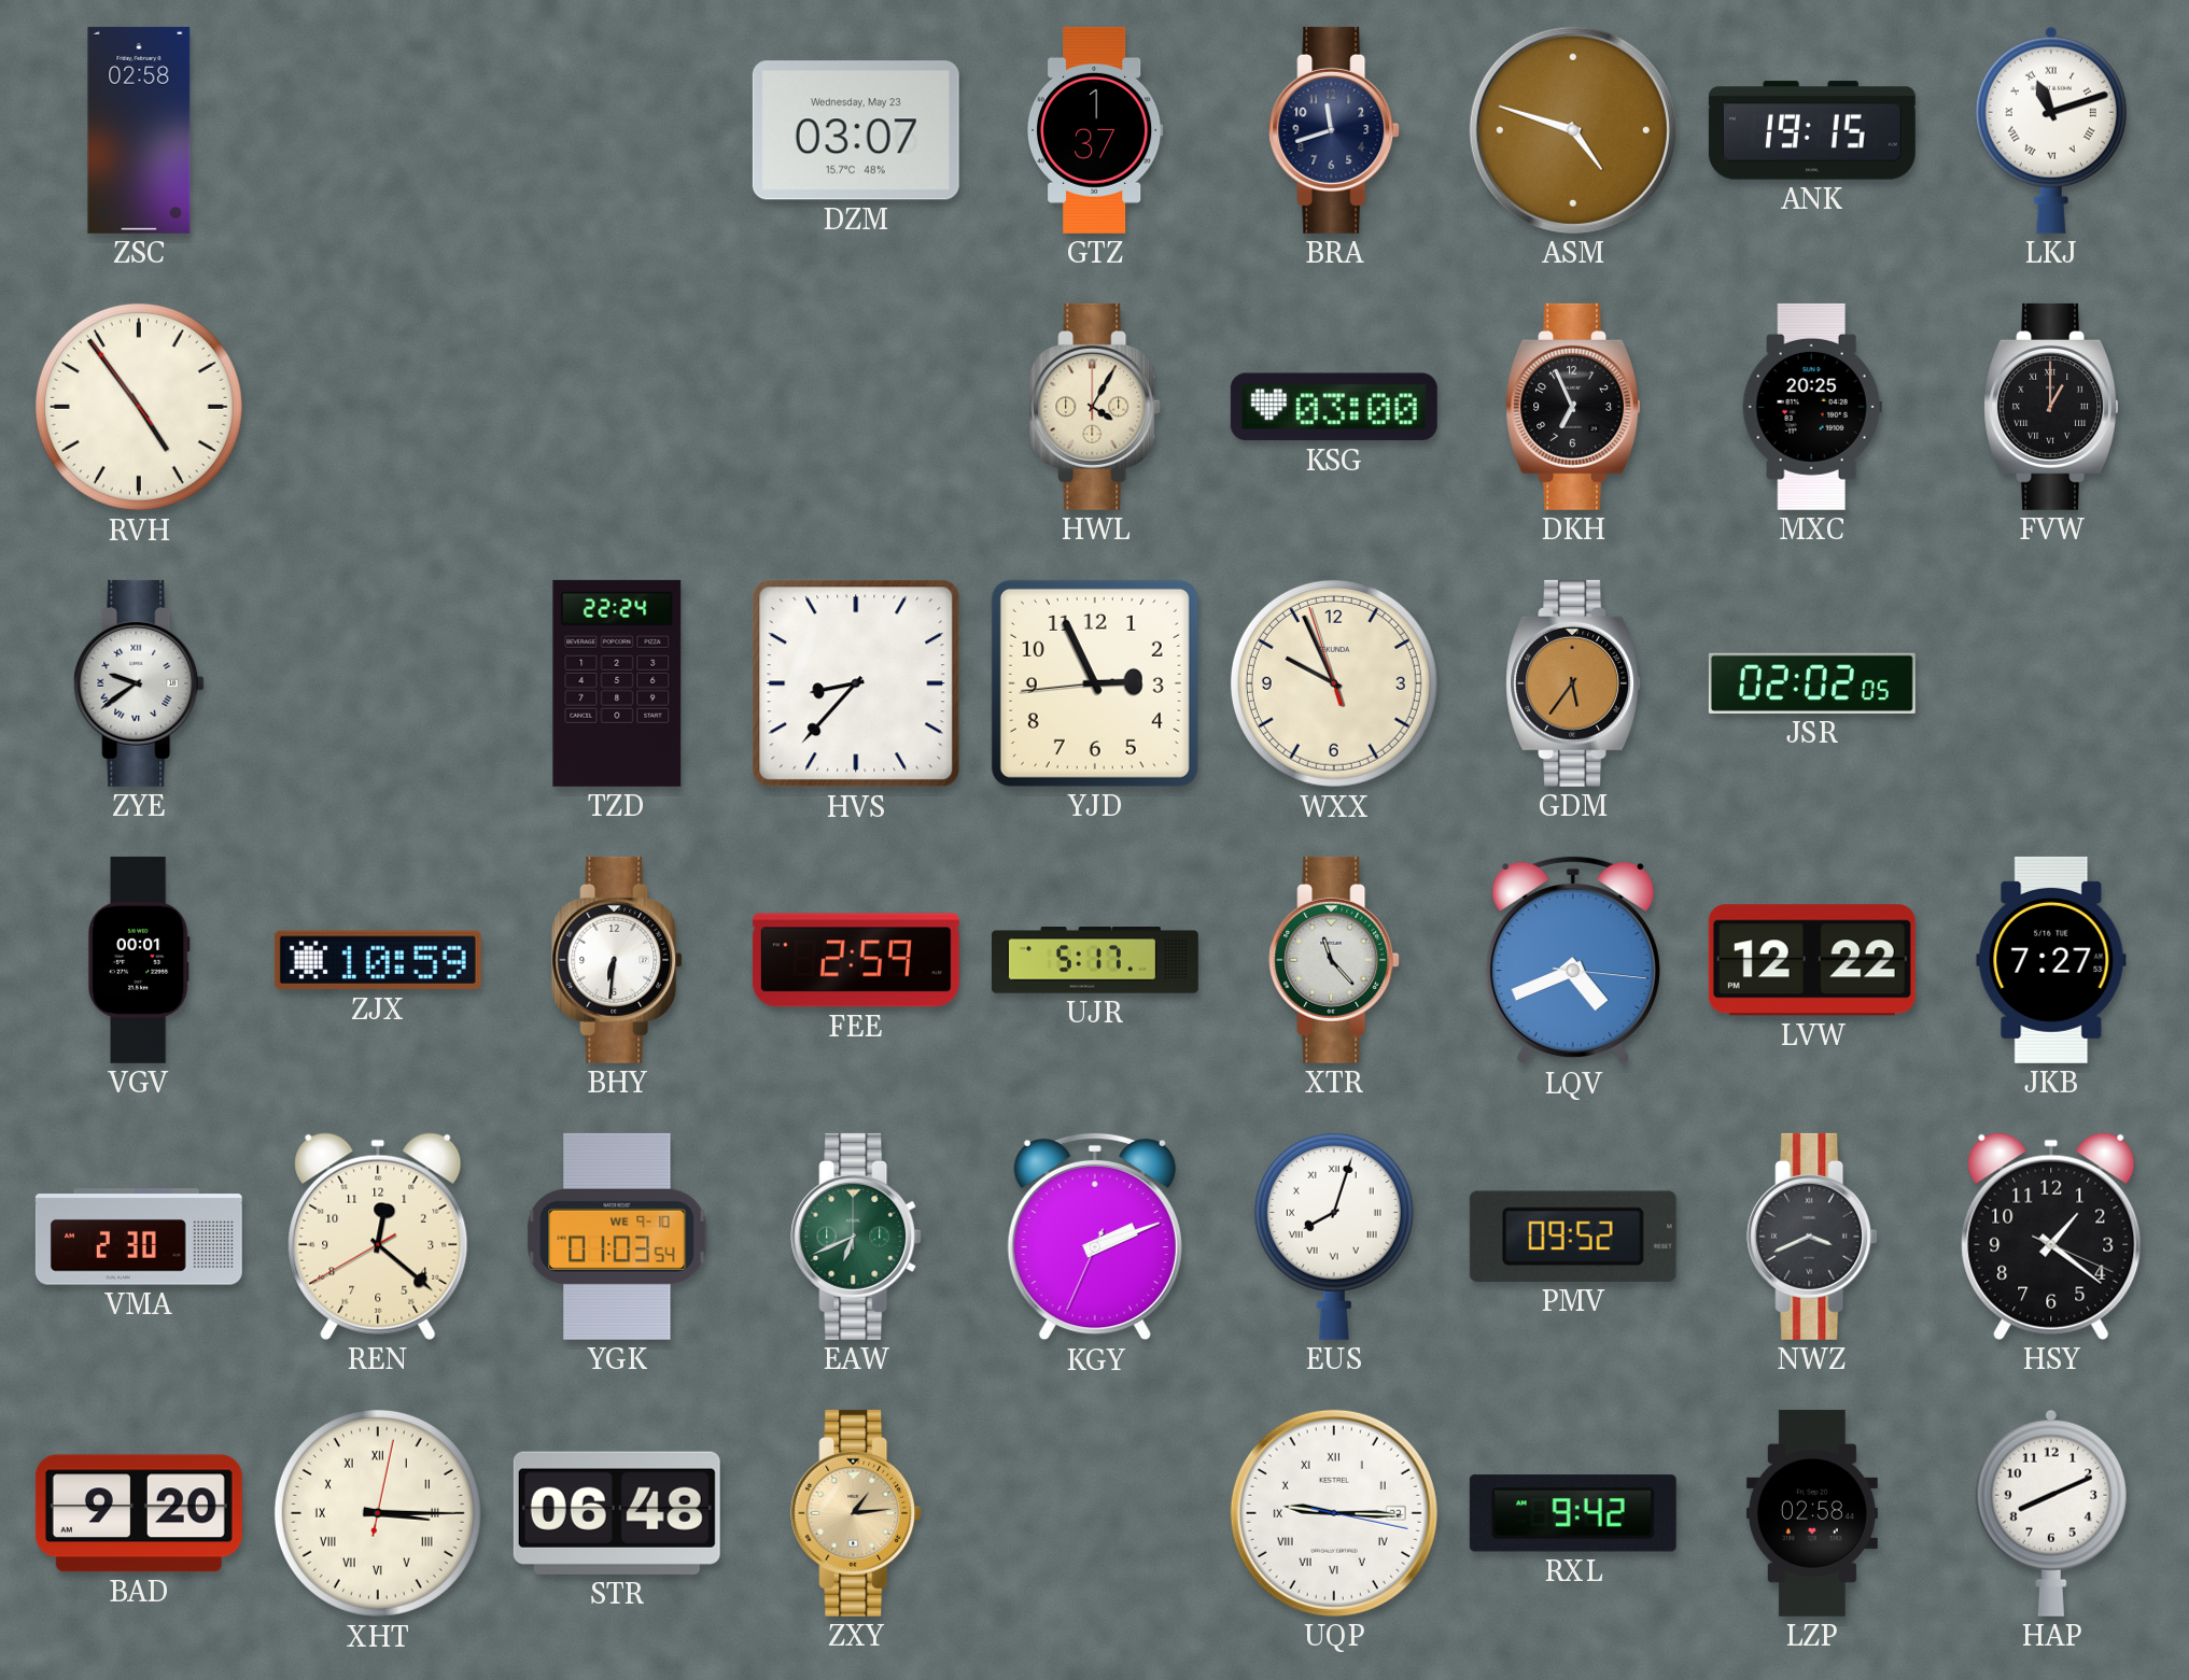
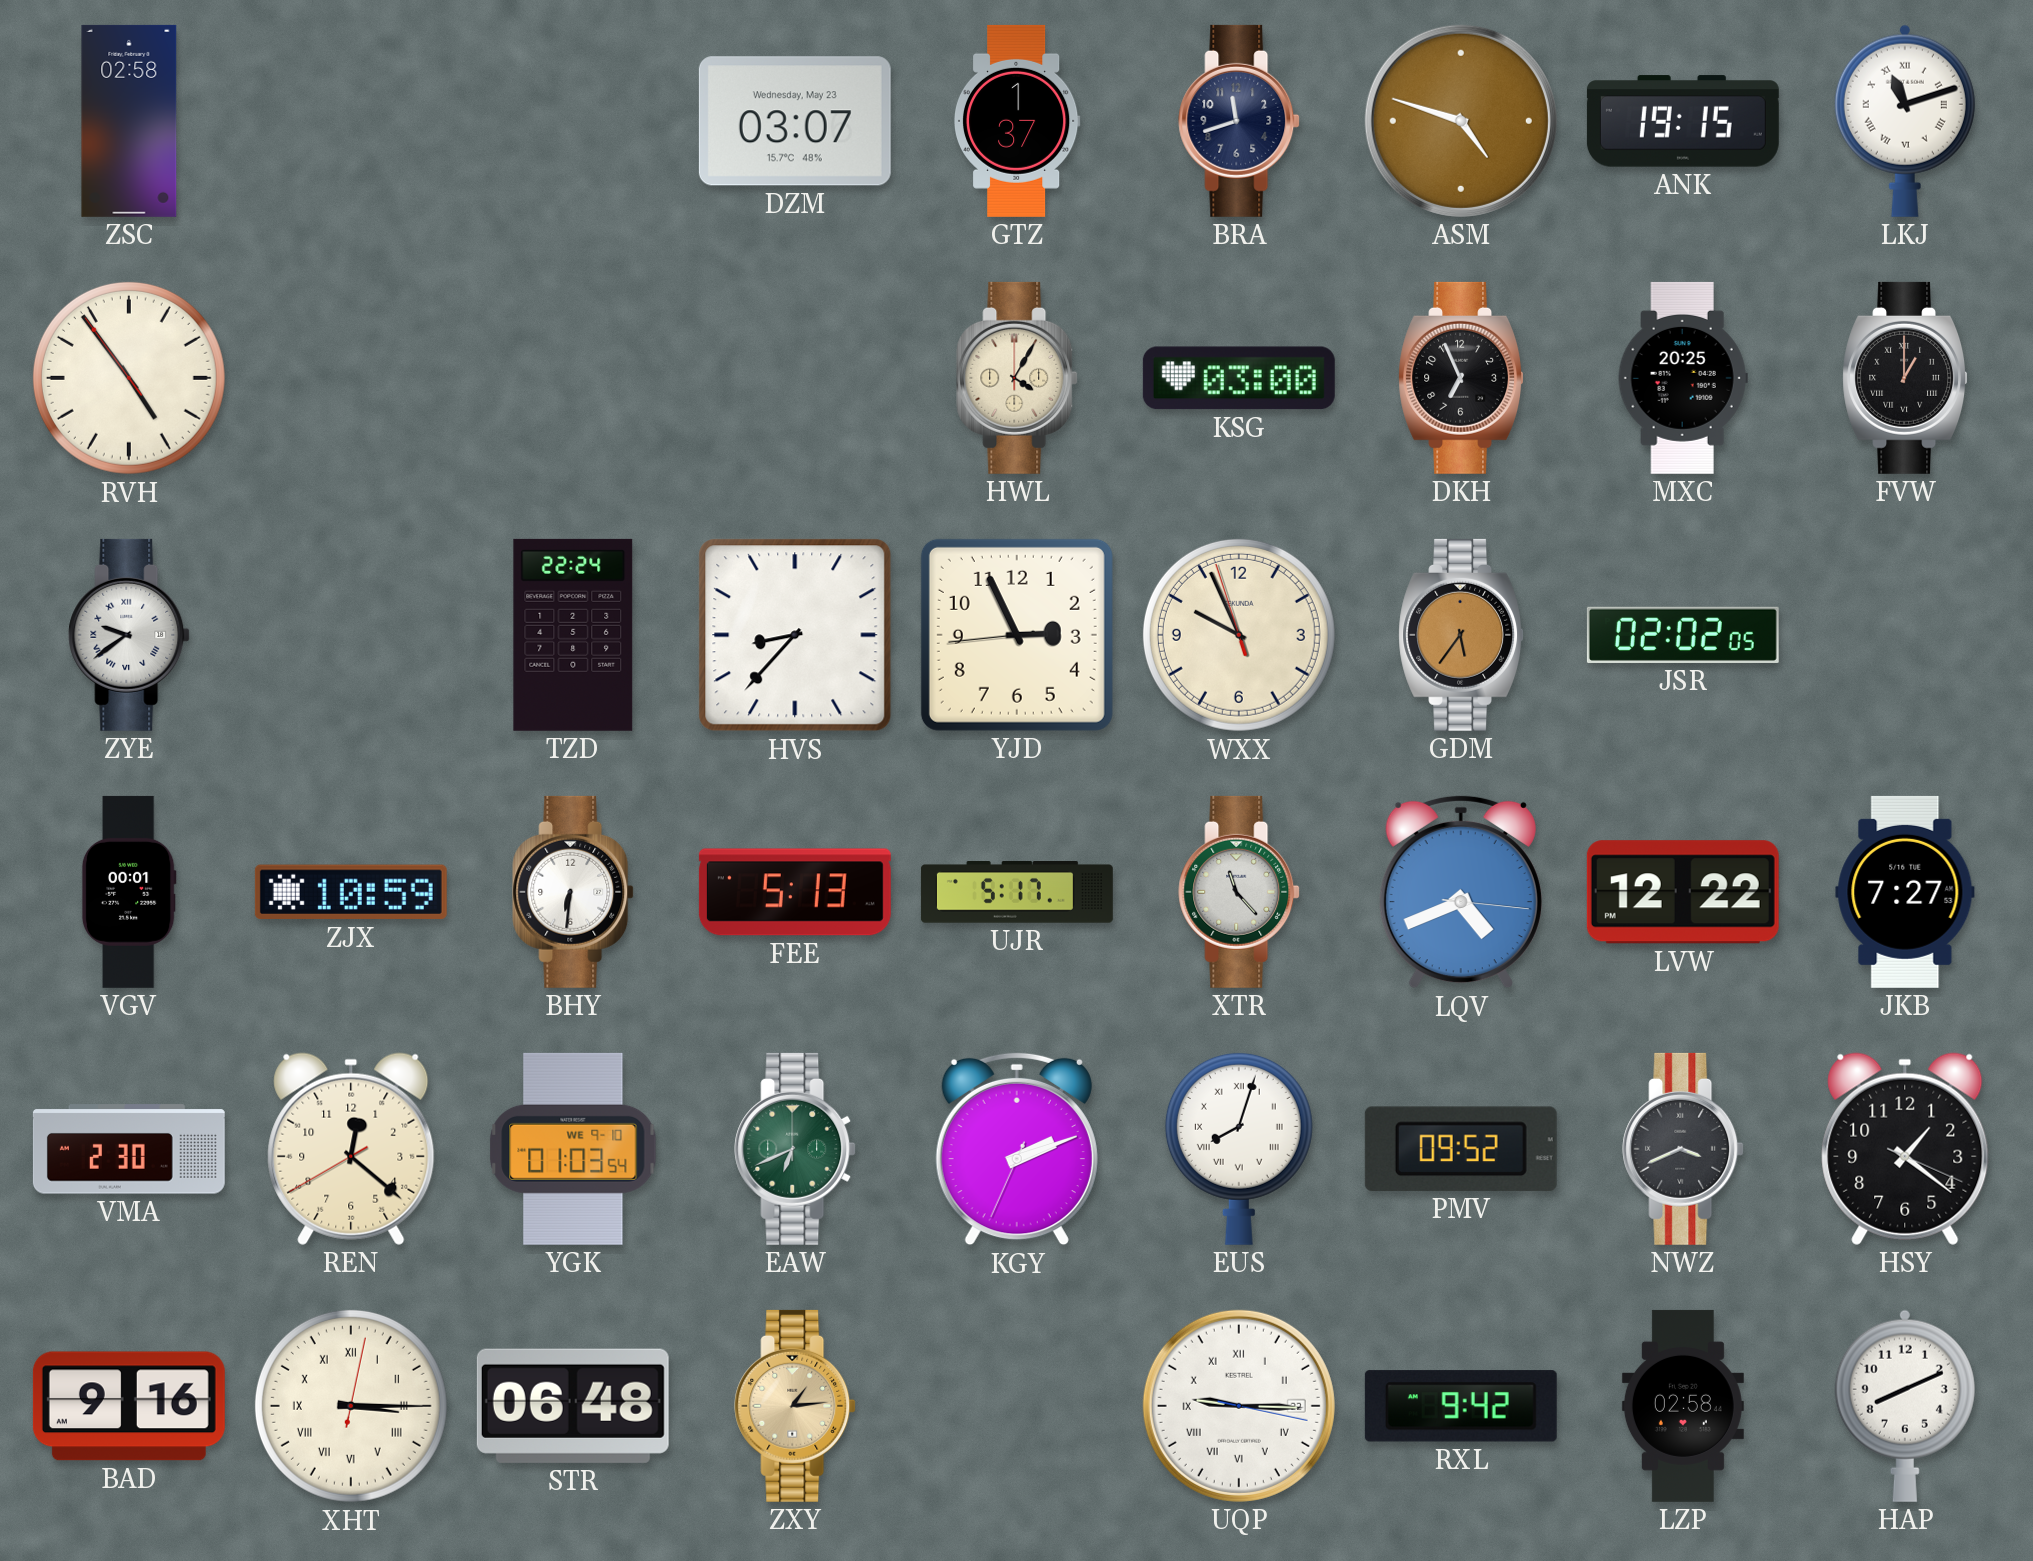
FEE: 2:59 -> 5:13
BAD: 9:20 -> 9:16
